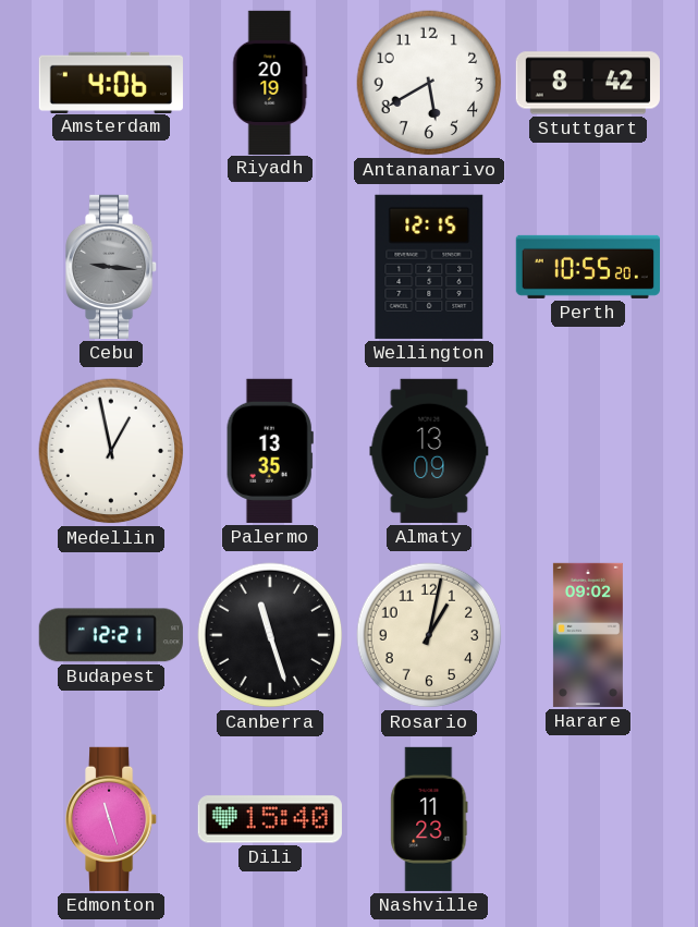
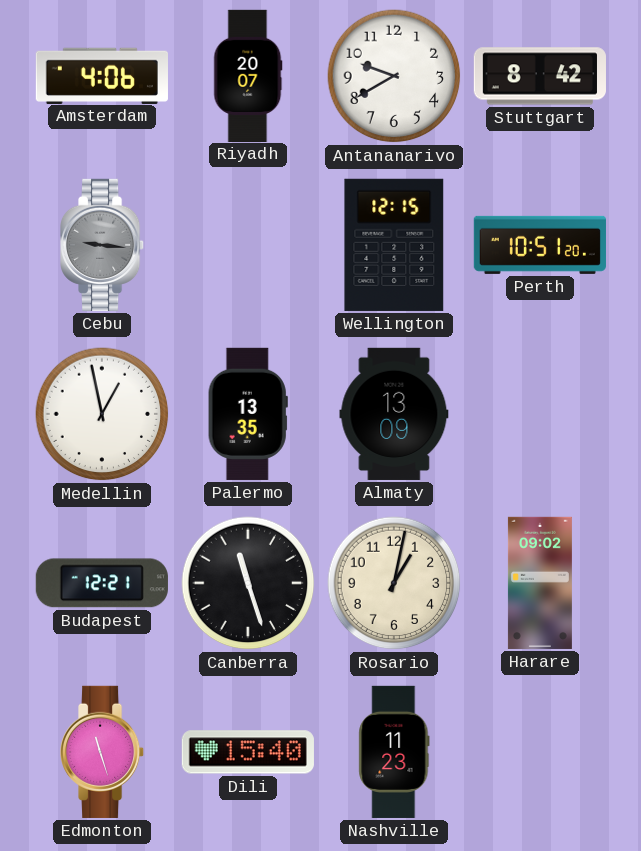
Riyadh: 20:19 -> 20:07
Antananarivo: 5:40 -> 9:40
Perth: 10:55 -> 10:51
